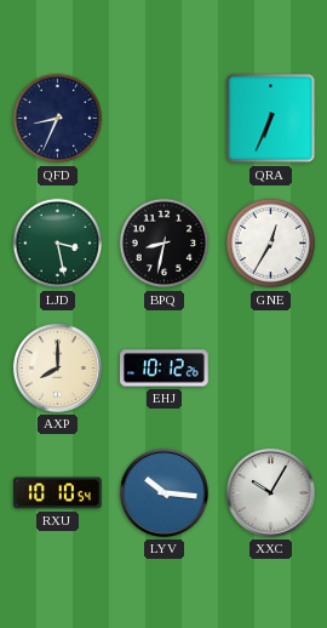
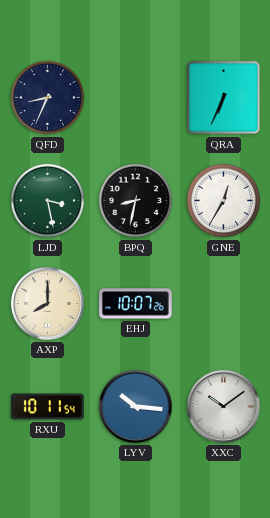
EHJ: 10:12 -> 10:07
RXU: 10:10 -> 10:11
XXC: 10:05 -> 10:09
